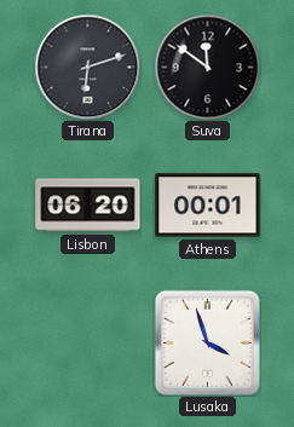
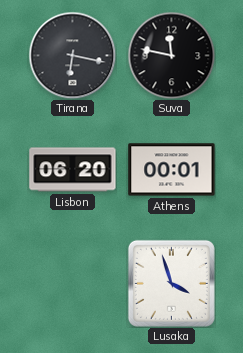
Tirana: 6:12 -> 6:17
Suva: 11:51 -> 11:47
